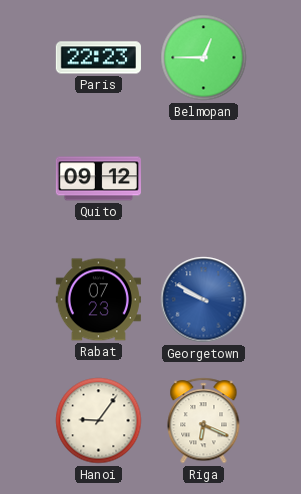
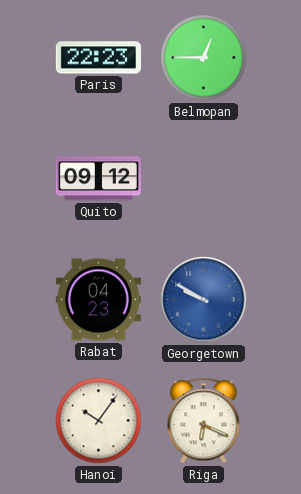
Rabat: 07:23 -> 04:23
Hanoi: 9:06 -> 10:06
